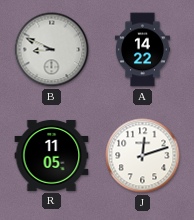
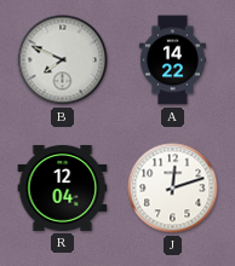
B: 8:49 -> 7:49
R: 11:05 -> 12:04
